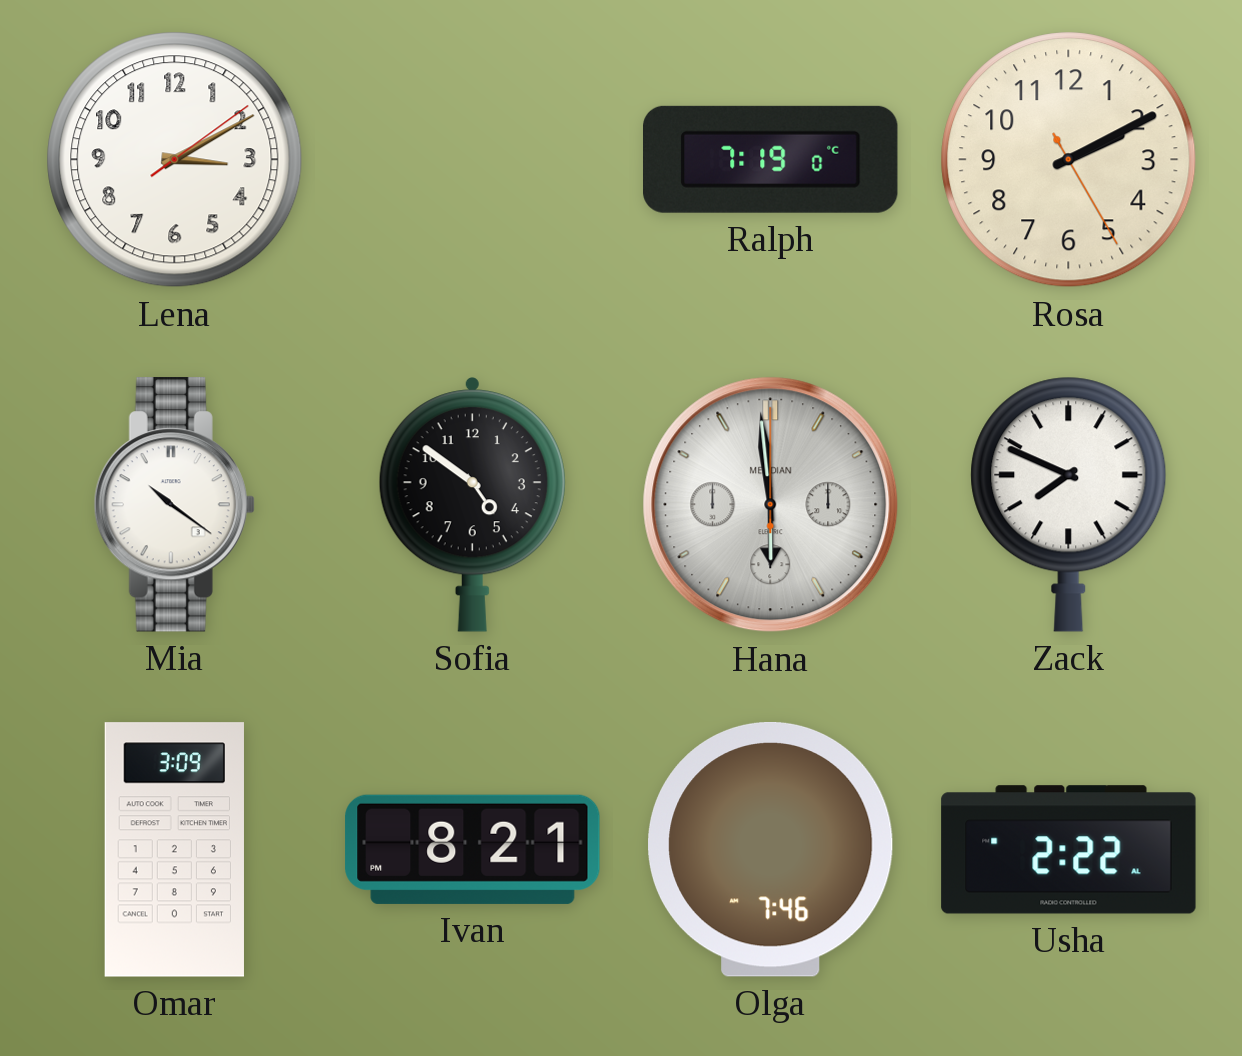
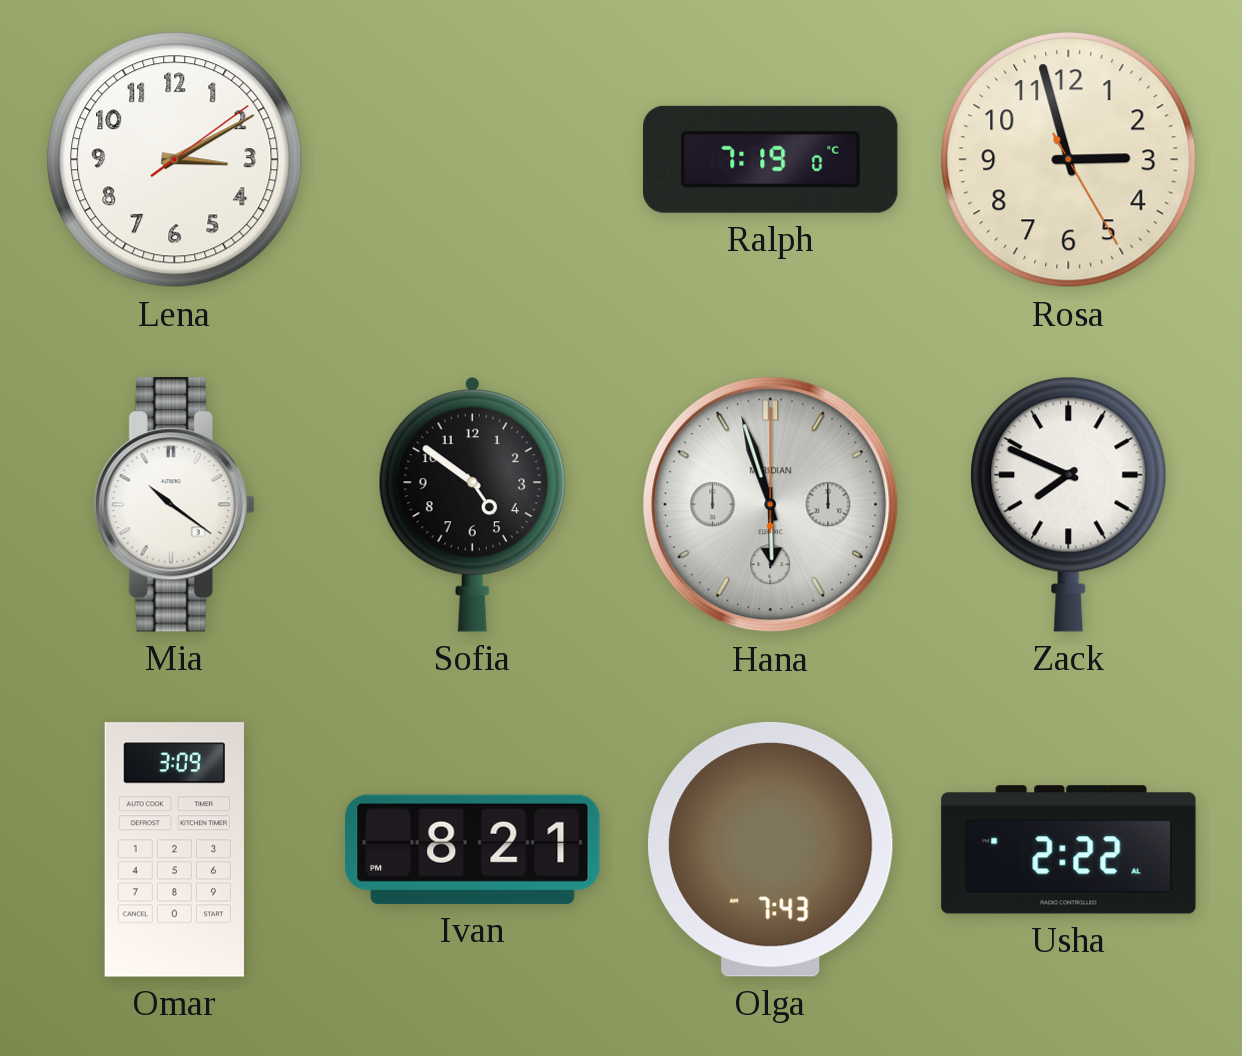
Rosa: 2:10 -> 2:57
Hana: 5:59 -> 5:57
Olga: 7:46 -> 7:43
